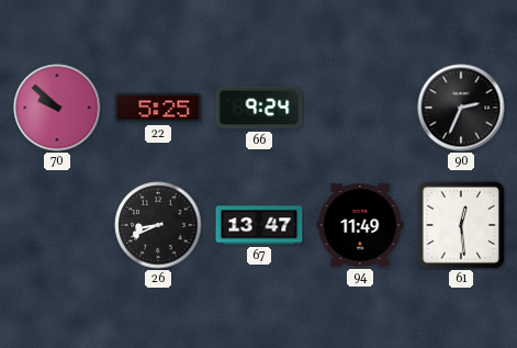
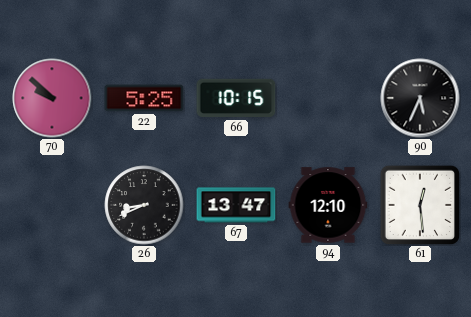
66: 9:24 -> 10:15
90: 2:34 -> 5:34
94: 11:49 -> 12:10
